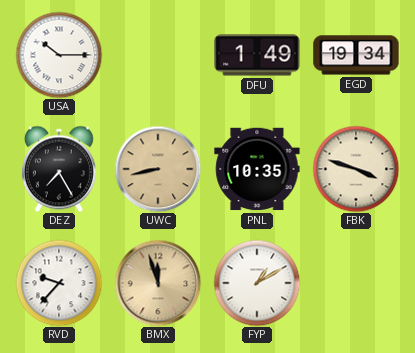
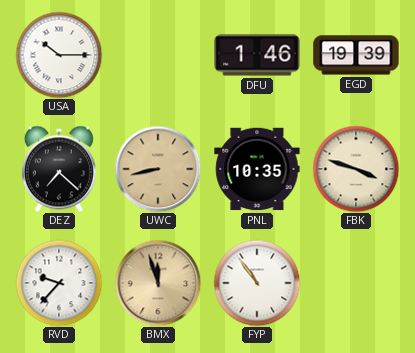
DFU: 1:49 -> 1:46
EGD: 19:34 -> 19:39
DEZ: 7:25 -> 7:22
FYP: 1:10 -> 10:54
